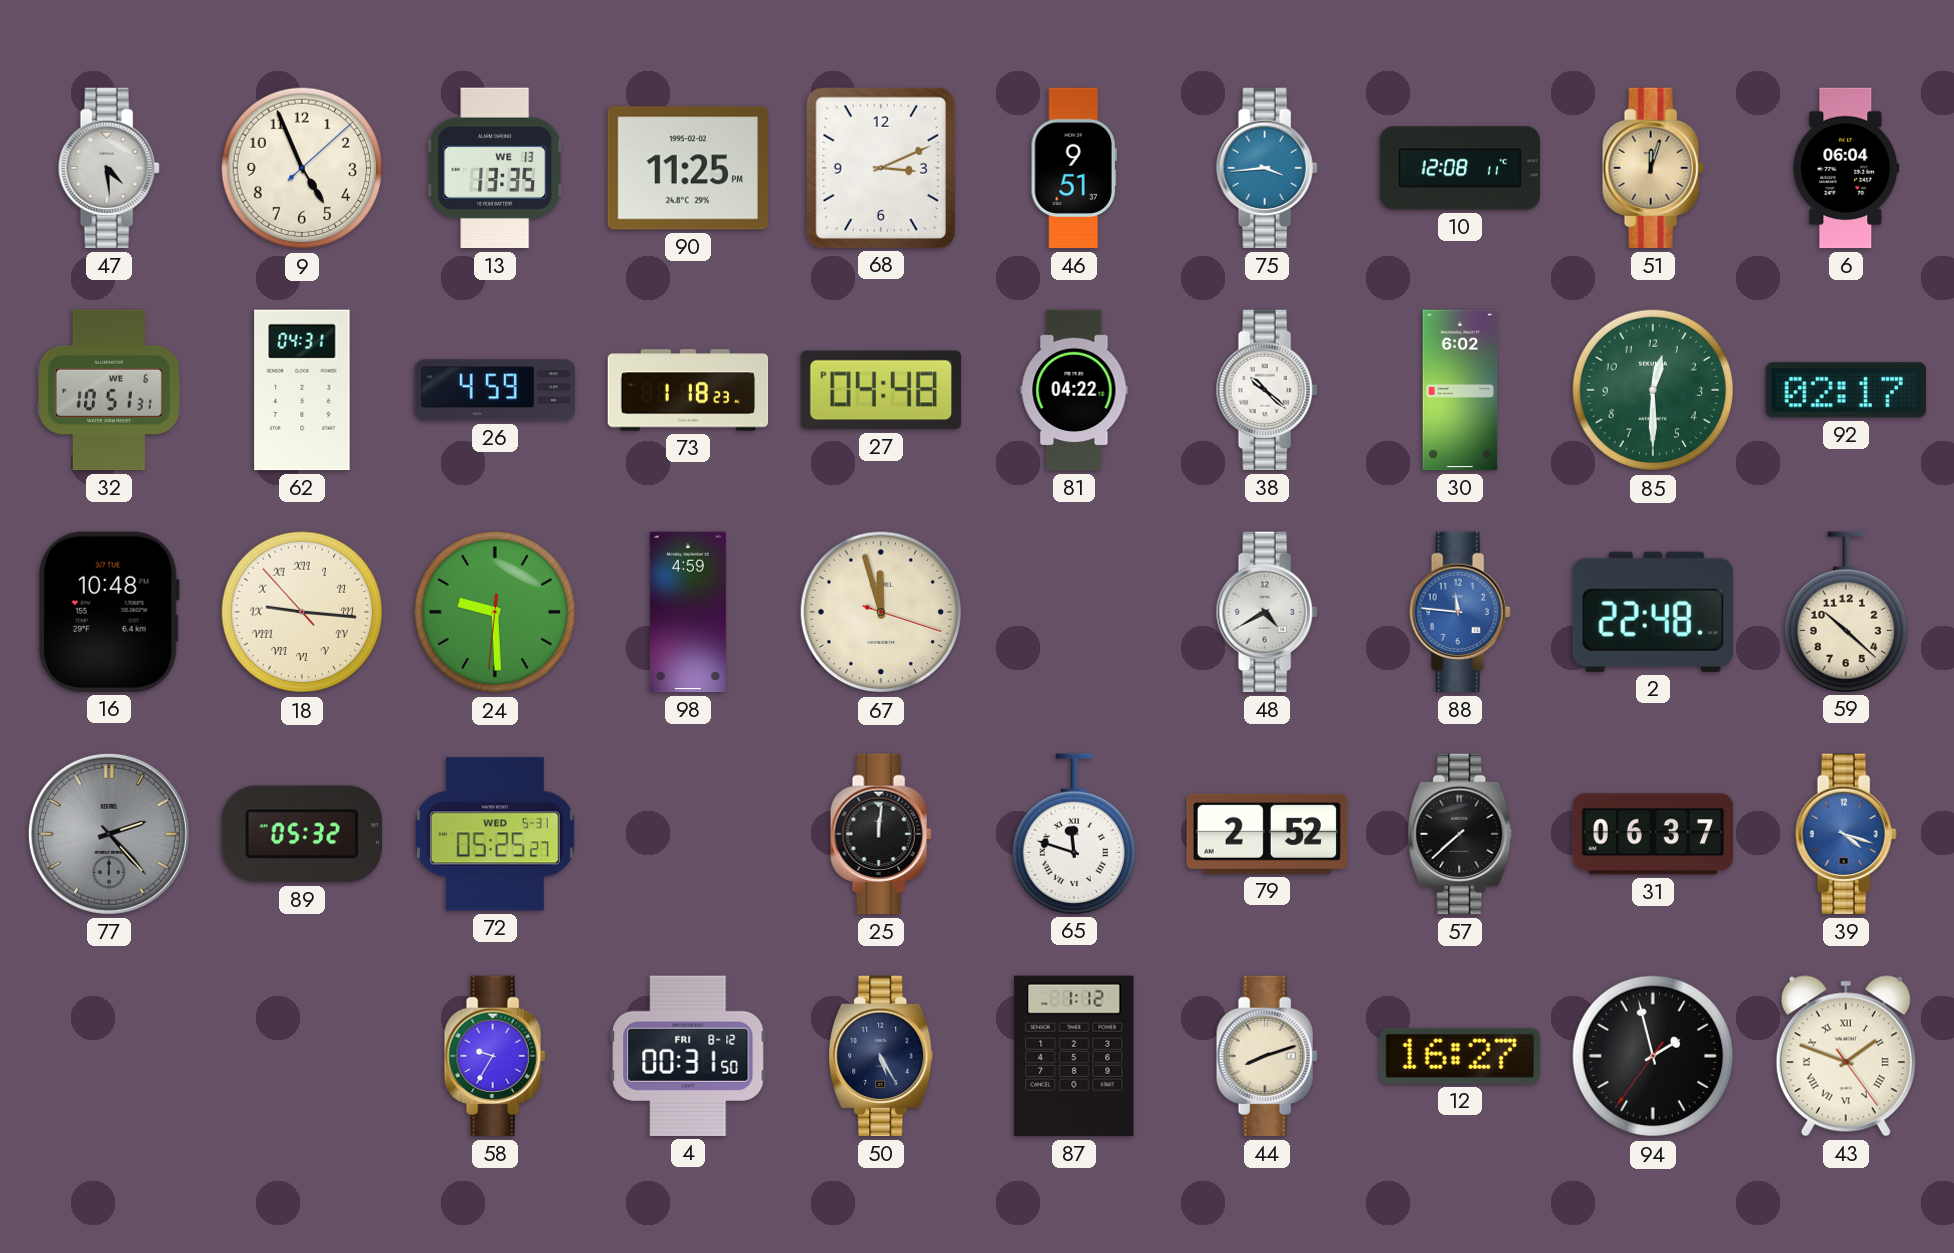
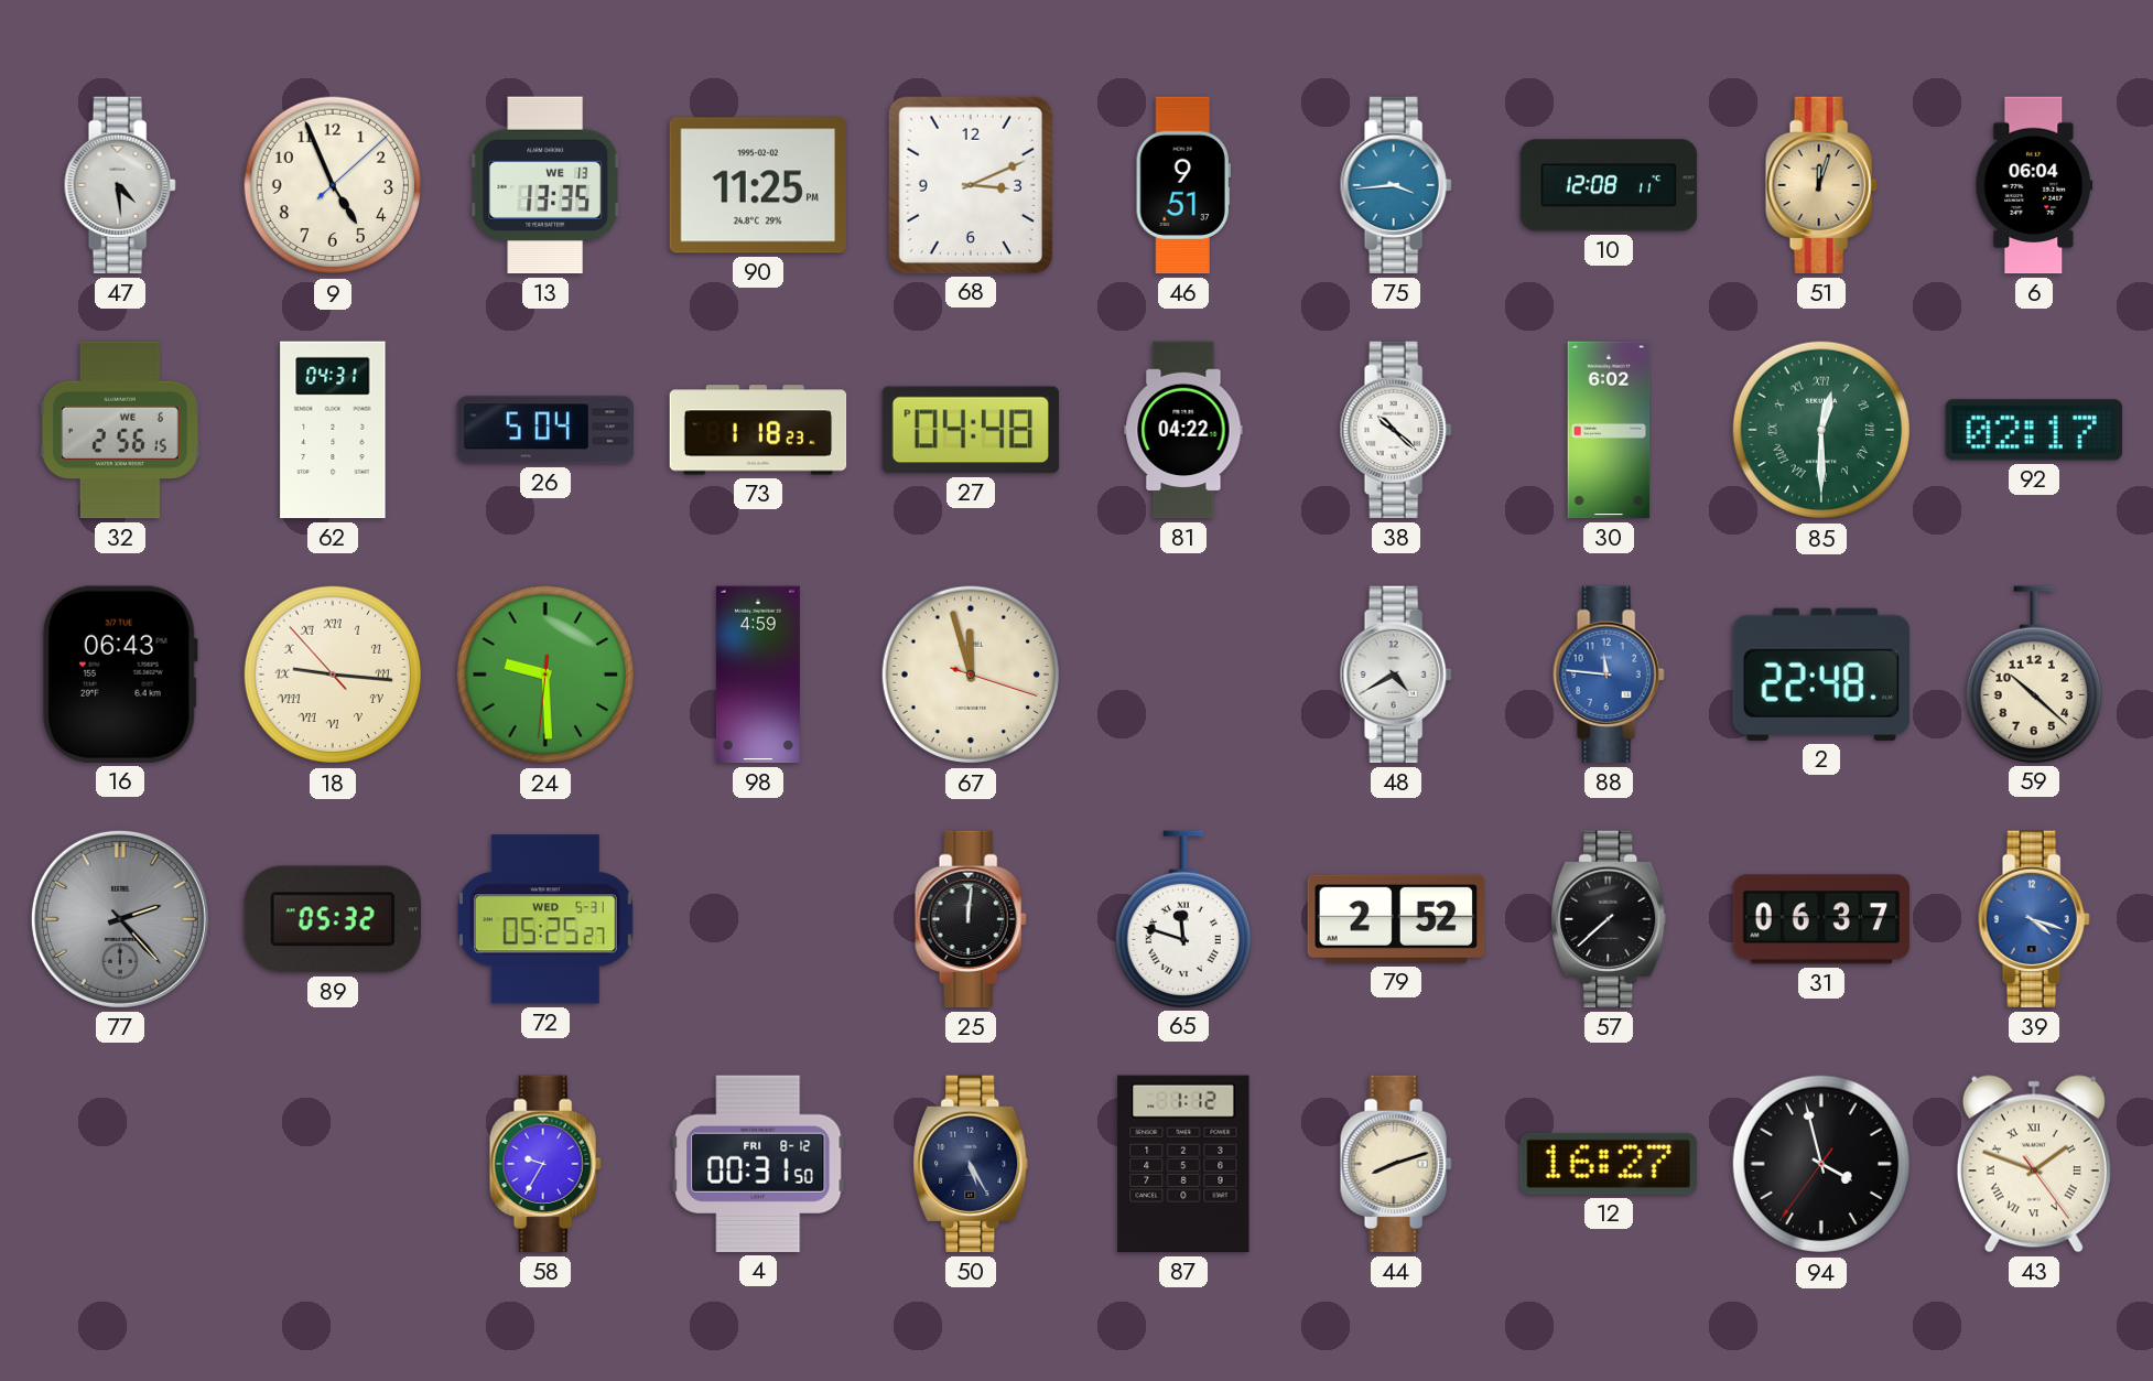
32: 10:51 -> 2:56
26: 4:59 -> 5:04
85 numerals: Arabic -> Roman
16: 10:48 -> 06:43
94: 1:57 -> 3:57
